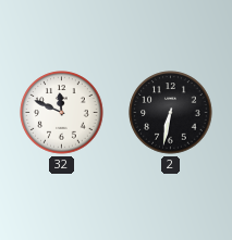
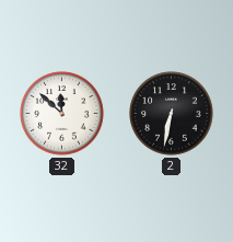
32: 11:49 -> 11:52
